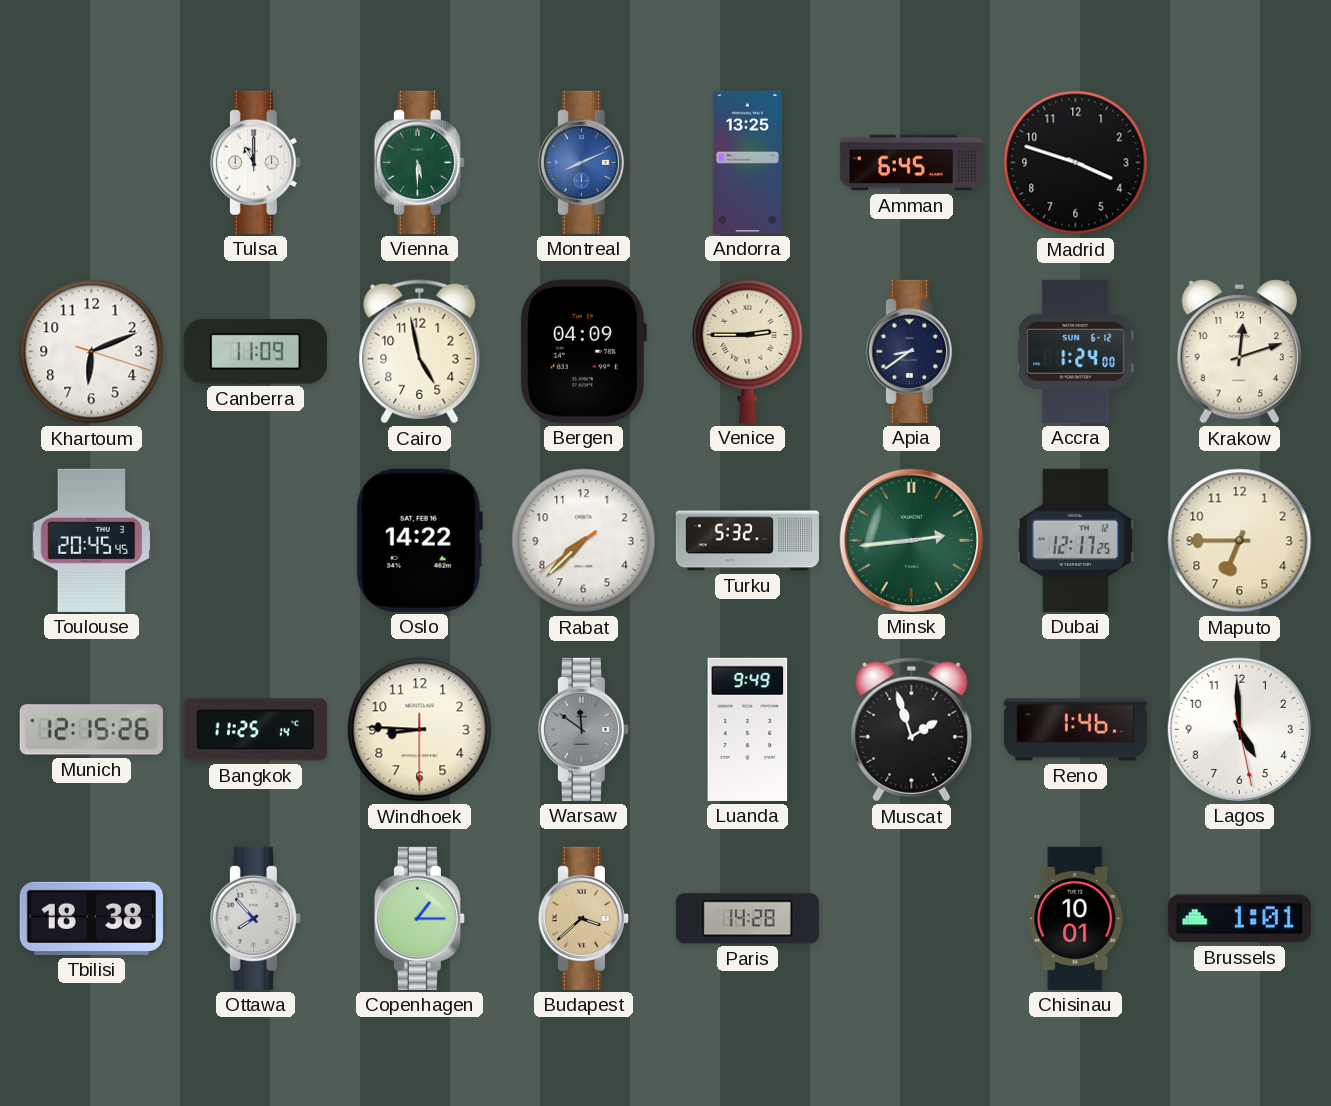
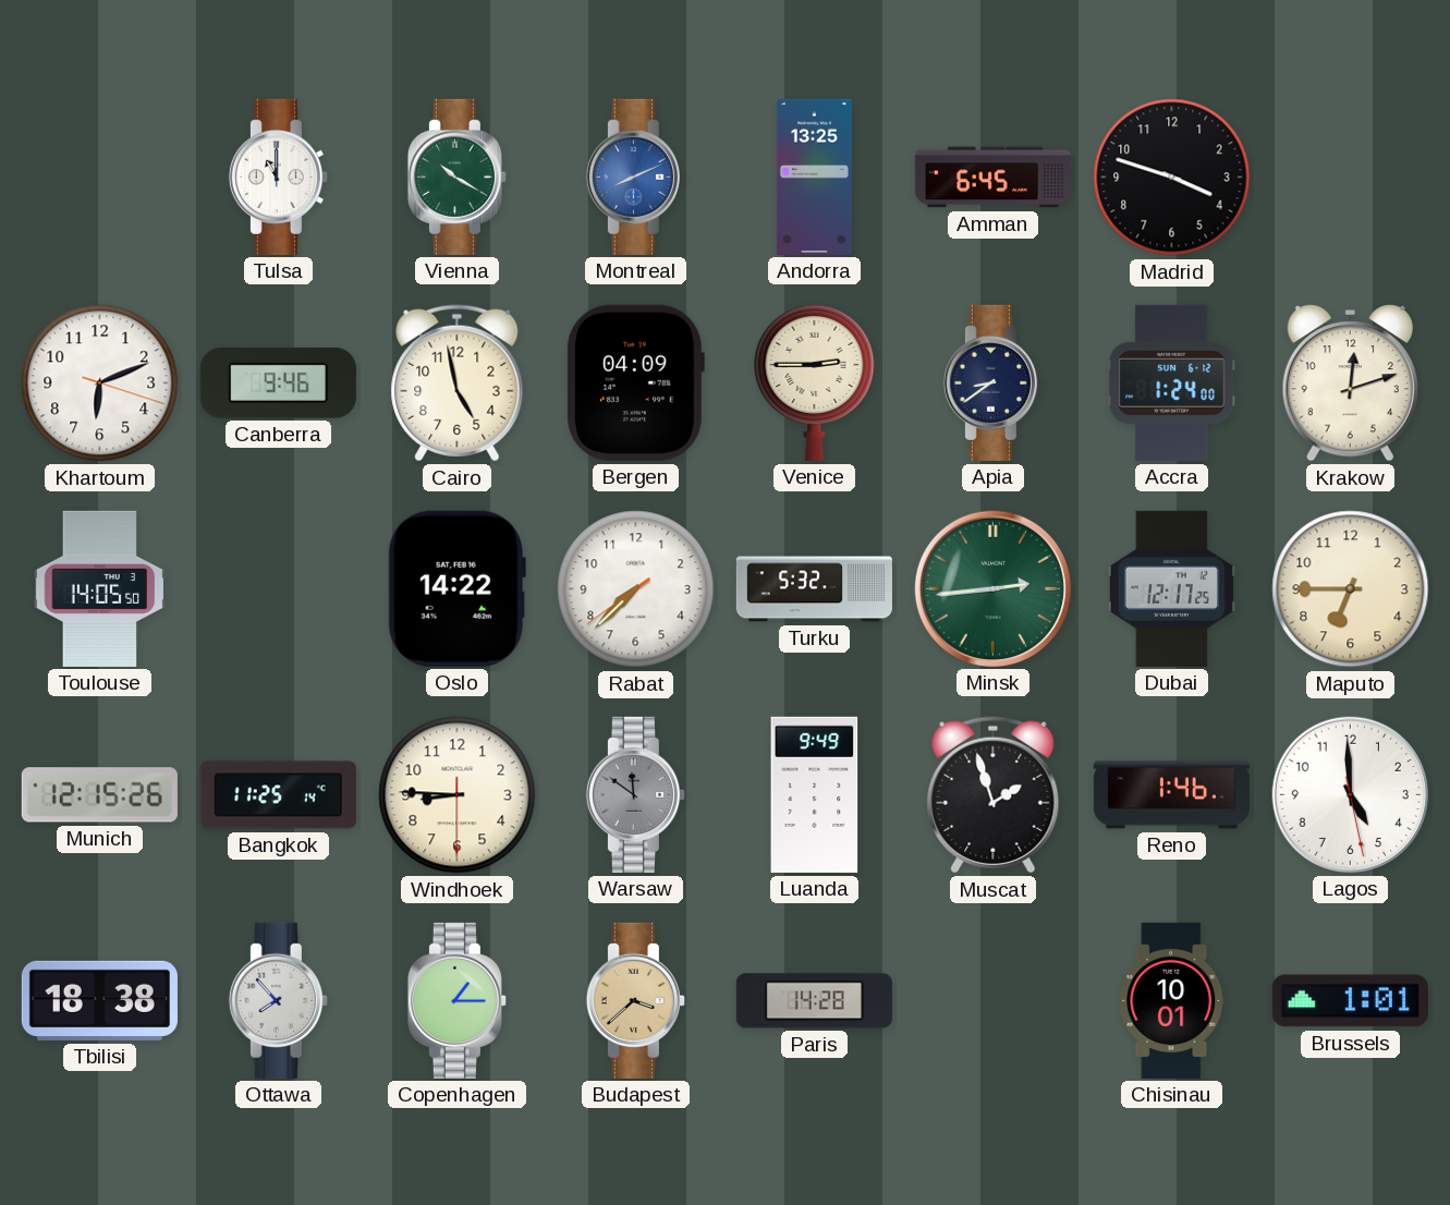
Vienna: 5:30 -> 10:20
Canberra: 11:09 -> 9:46
Toulouse: 20:45 -> 14:05
